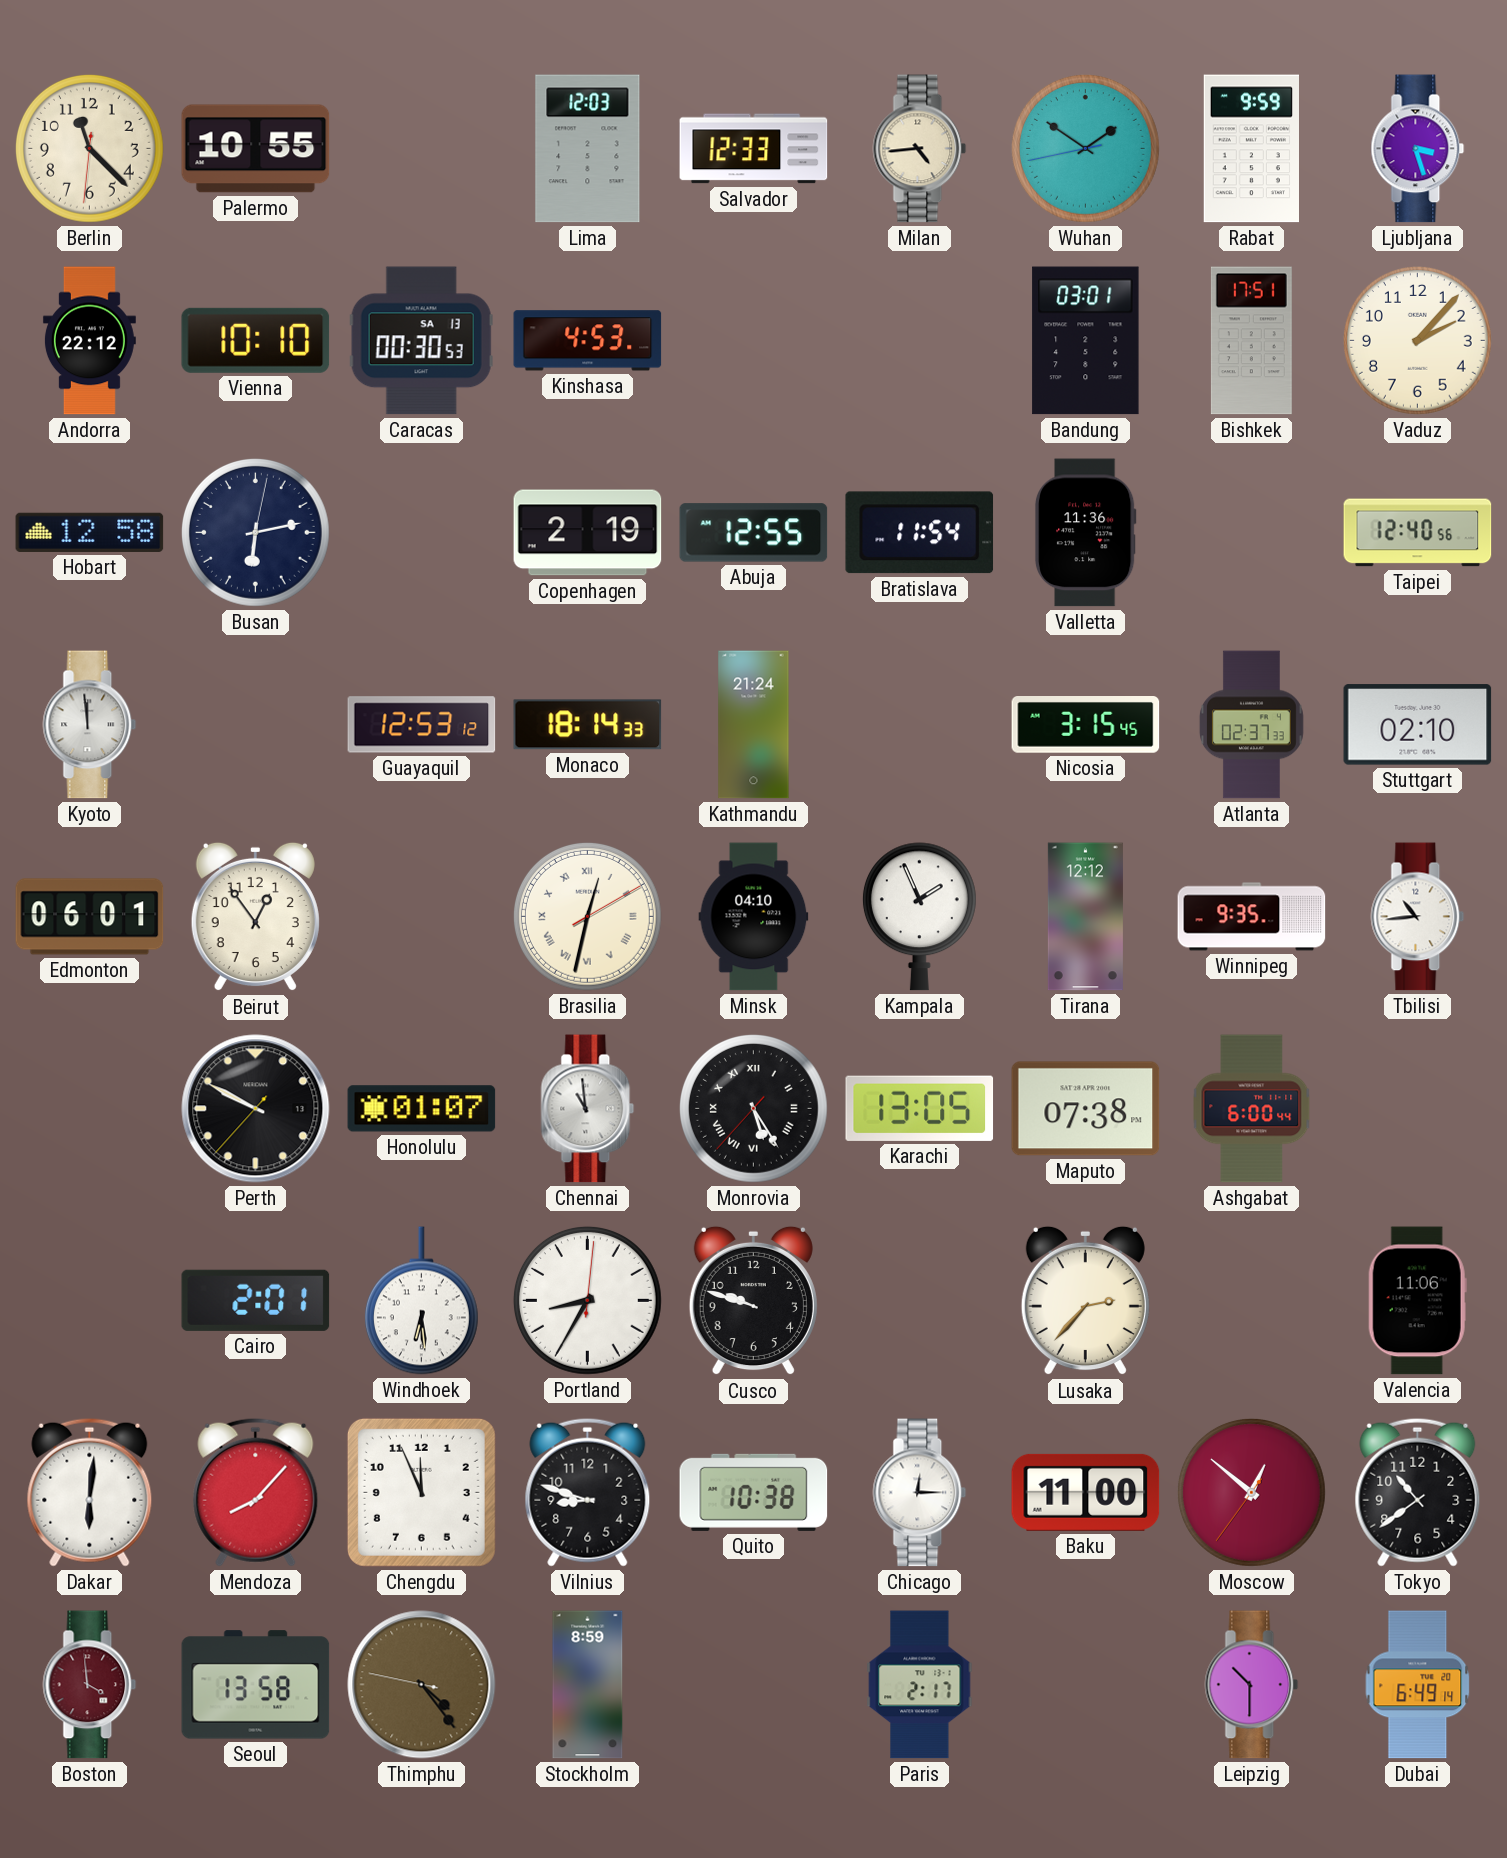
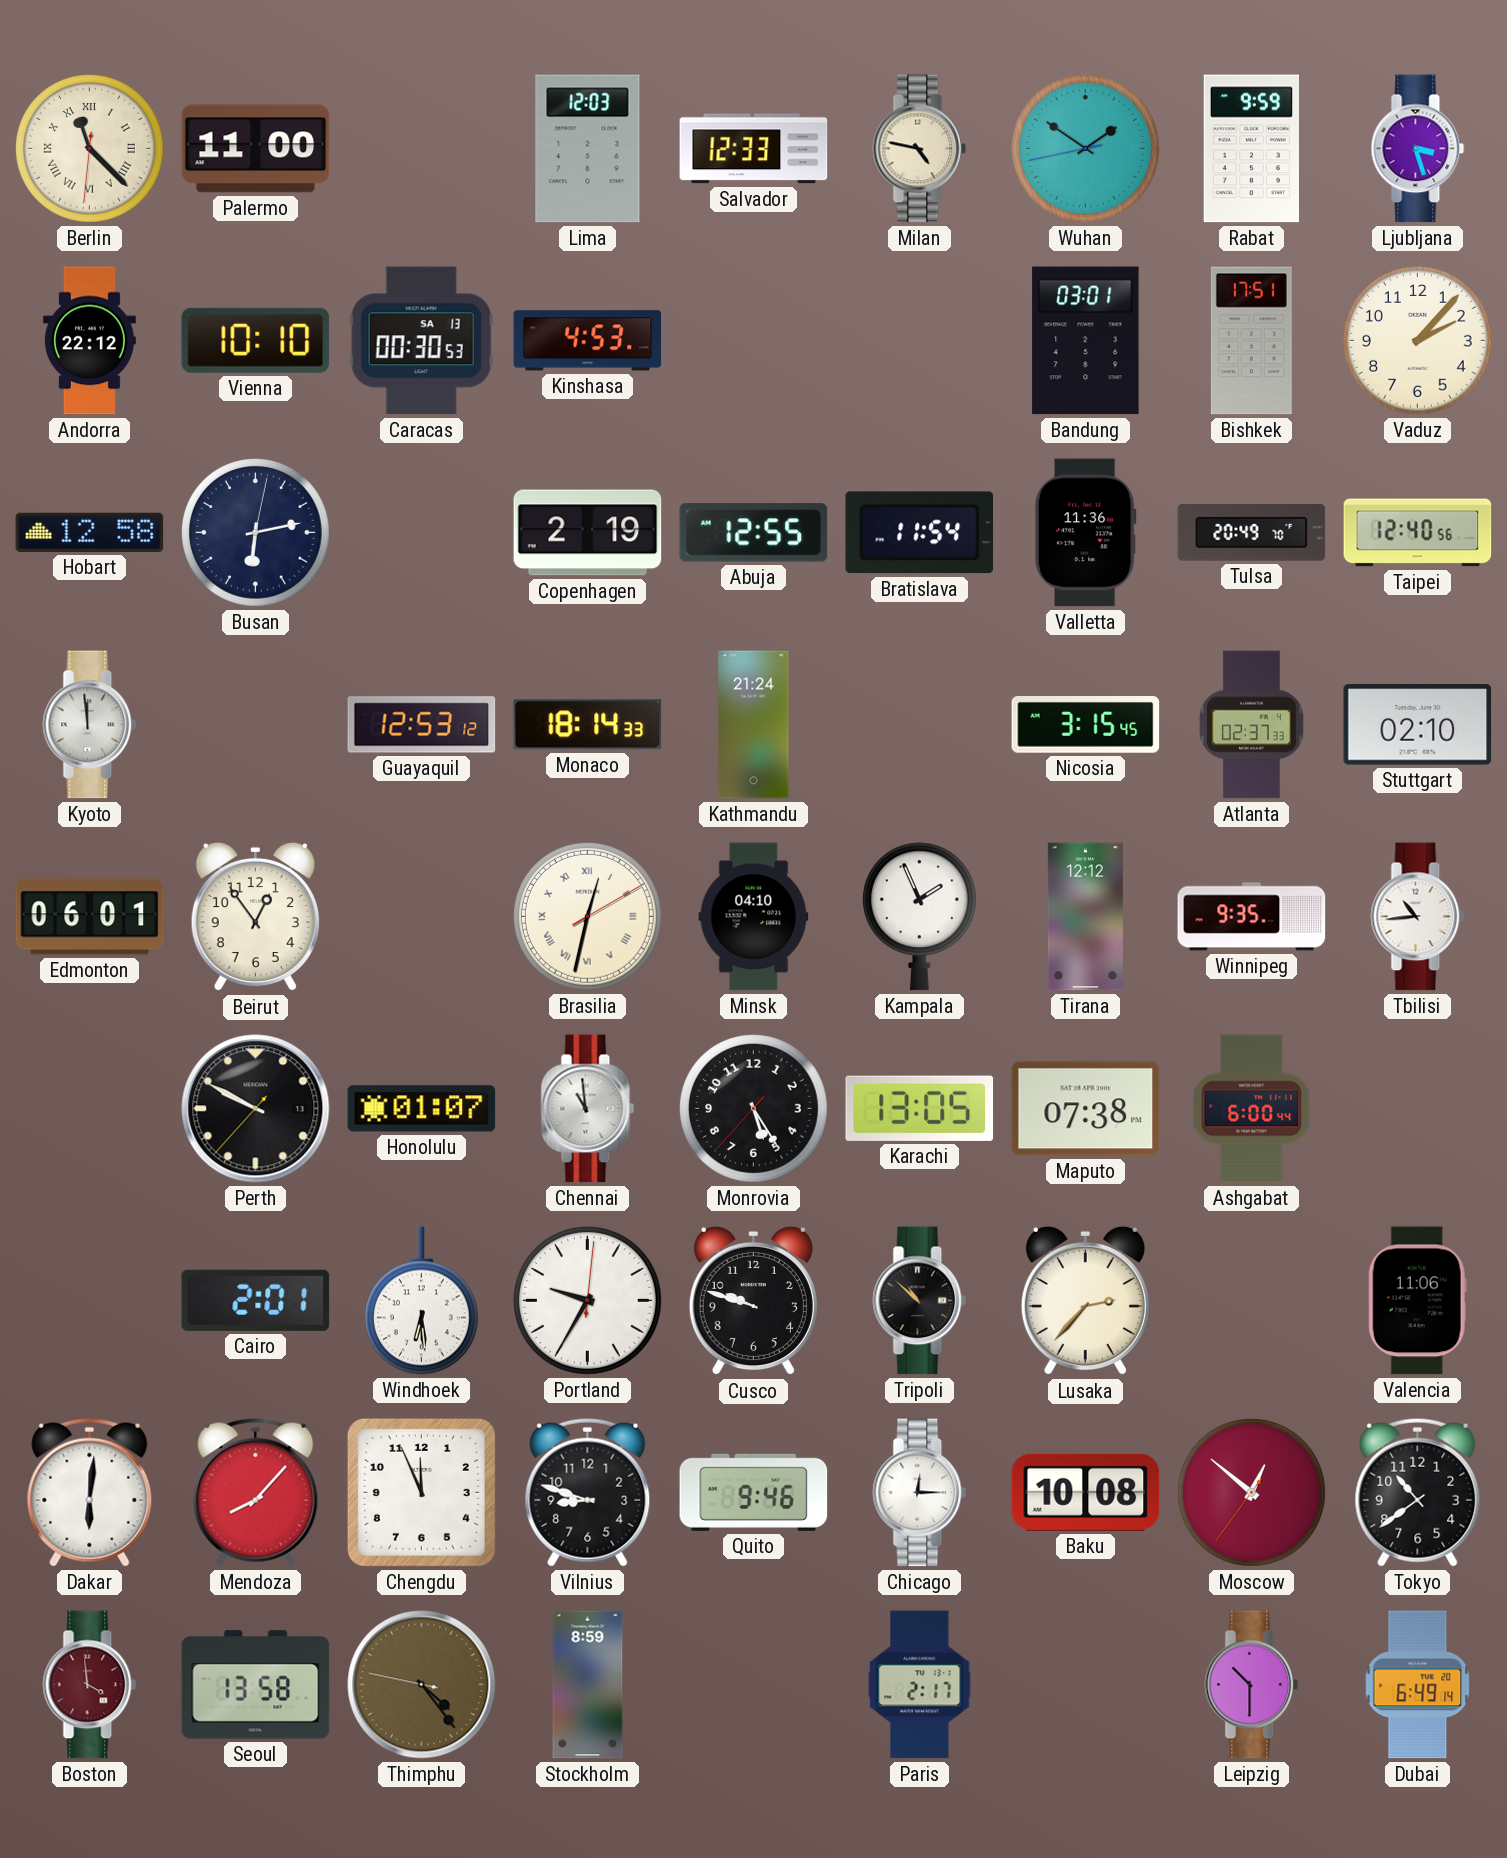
Berlin numerals: Arabic -> Roman
Palermo: 10:55 -> 11:00
Milan: 4:44 -> 4:47
Tulsa: none -> 20:49
Monrovia numerals: Roman -> Arabic
Portland: 8:35 -> 9:35
Tripoli: none -> 10:52
Quito: 10:38 -> 9:46
Baku: 11:00 -> 10:08
